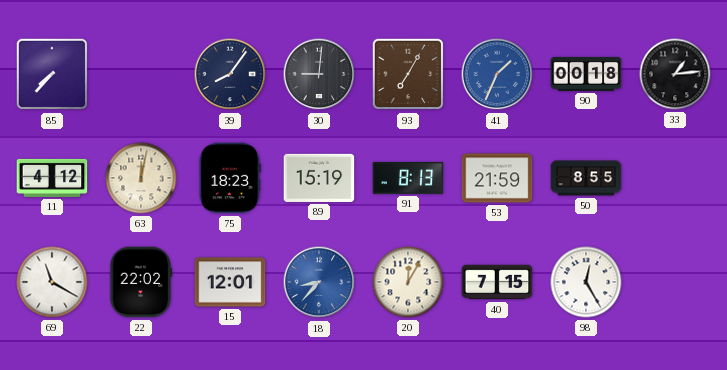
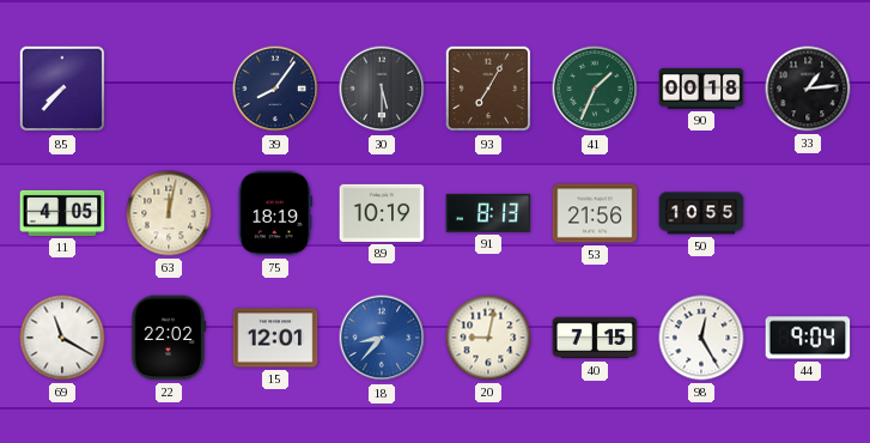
30: 9:01 -> 5:30
41 dial: blue -> green
11: 4:12 -> 4:05
75: 18:23 -> 18:19
89: 15:19 -> 10:19
53: 21:59 -> 21:56
50: 8:55 -> 10:55
20: 12:05 -> 9:02
44: none -> 9:04
